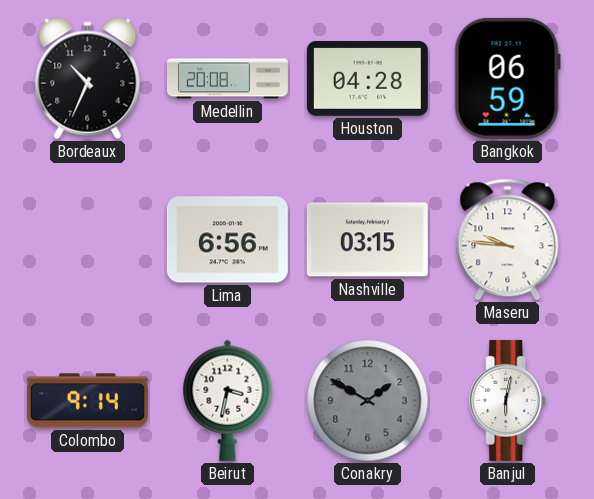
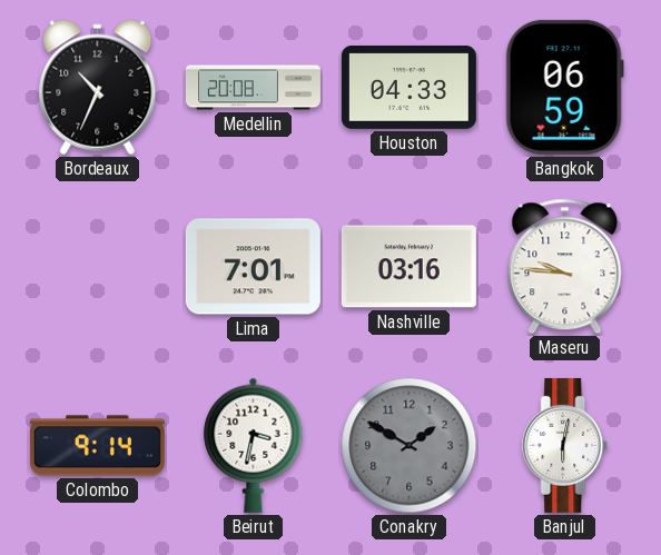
Houston: 04:28 -> 04:33
Lima: 6:56 -> 7:01
Nashville: 03:15 -> 03:16
